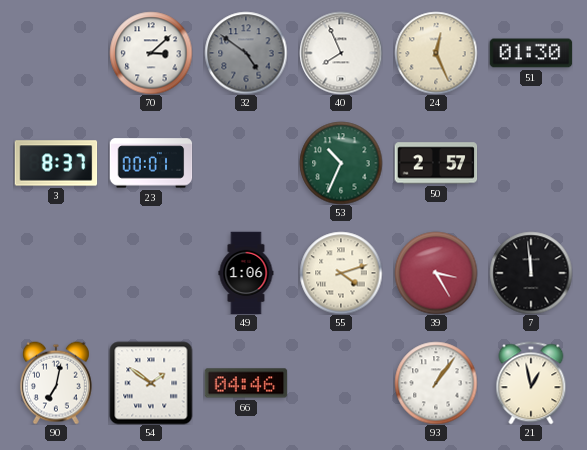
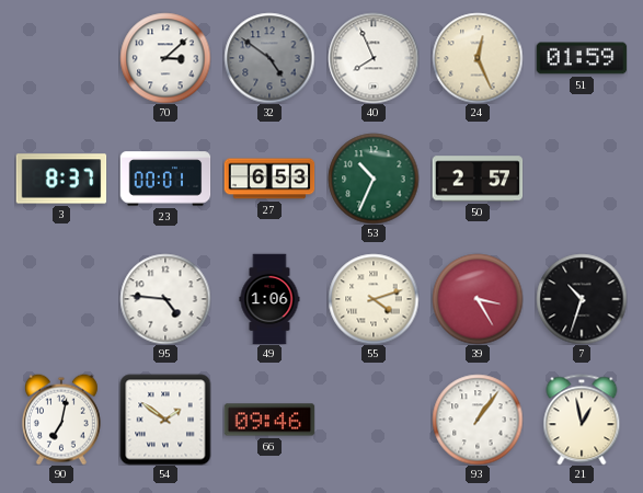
51: 01:30 -> 01:59
27: none -> 6:53
95: none -> 4:46
7: 11:59 -> 10:33
66: 04:46 -> 09:46
